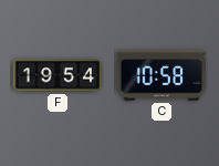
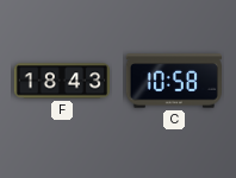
F: 19:54 -> 18:43
